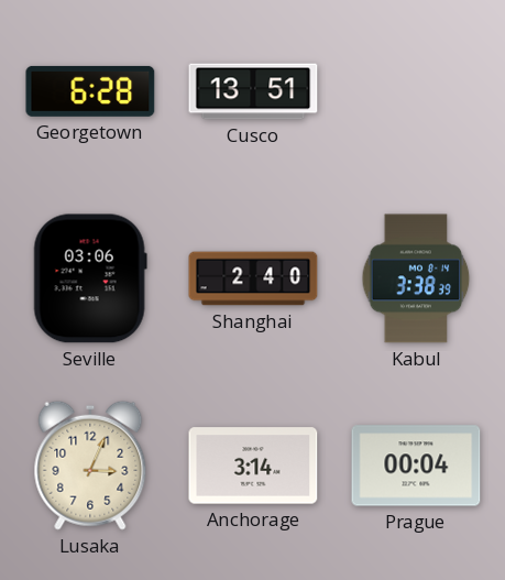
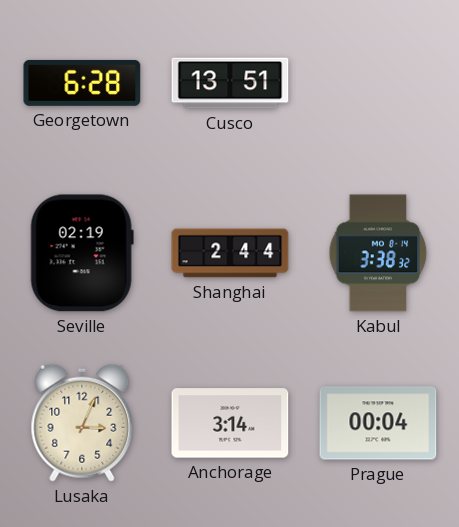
Seville: 03:06 -> 02:19
Shanghai: 2:40 -> 2:44
Kabul: 3:38:39 -> 3:38:32
